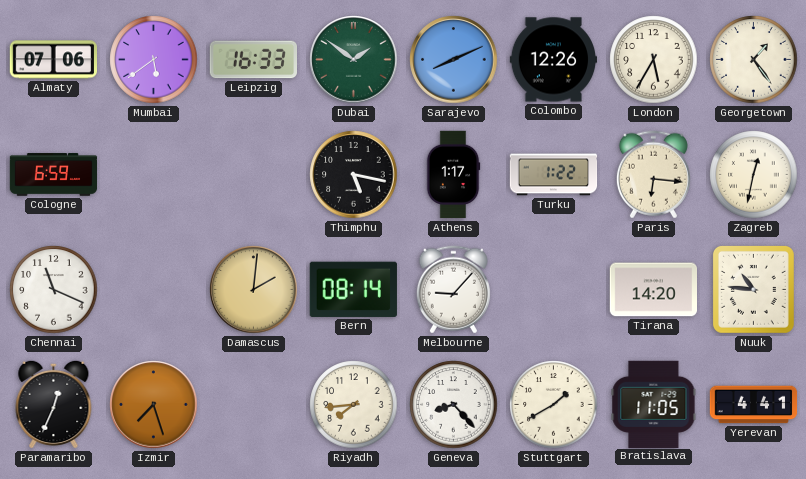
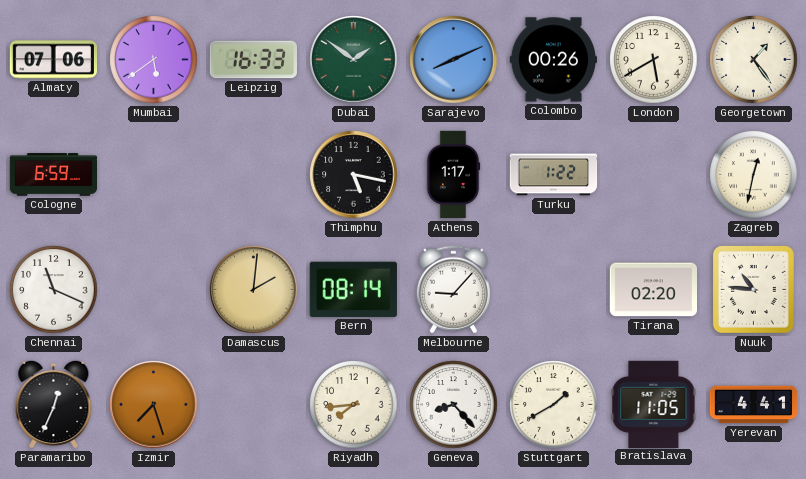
Colombo: 12:26 -> 00:26
London: 5:35 -> 5:40
Paris: 6:16 -> none
Tirana: 14:20 -> 02:20
